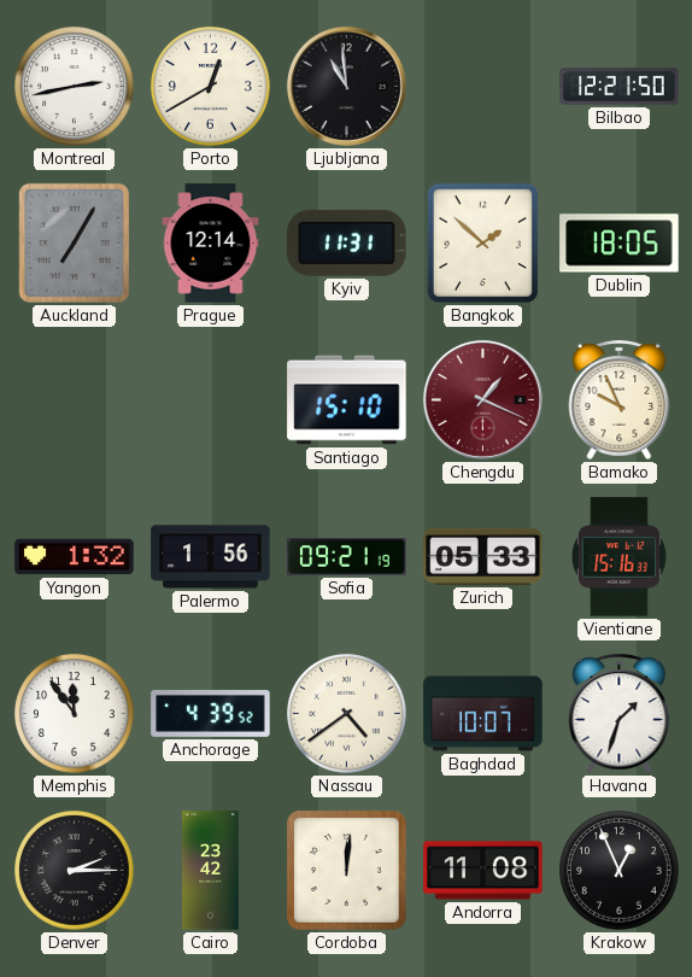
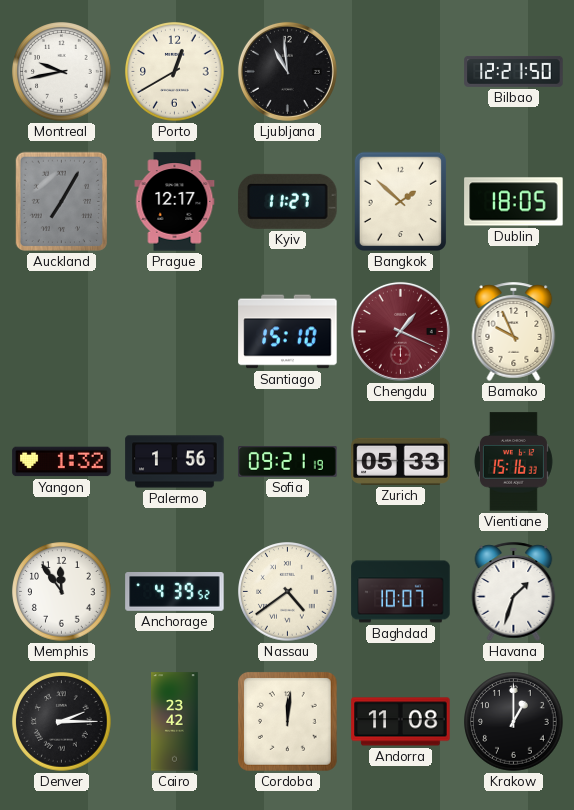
Montreal: 2:43 -> 9:43
Prague: 12:14 -> 12:17
Kyiv: 11:31 -> 11:27
Krakow: 12:56 -> 1:00
